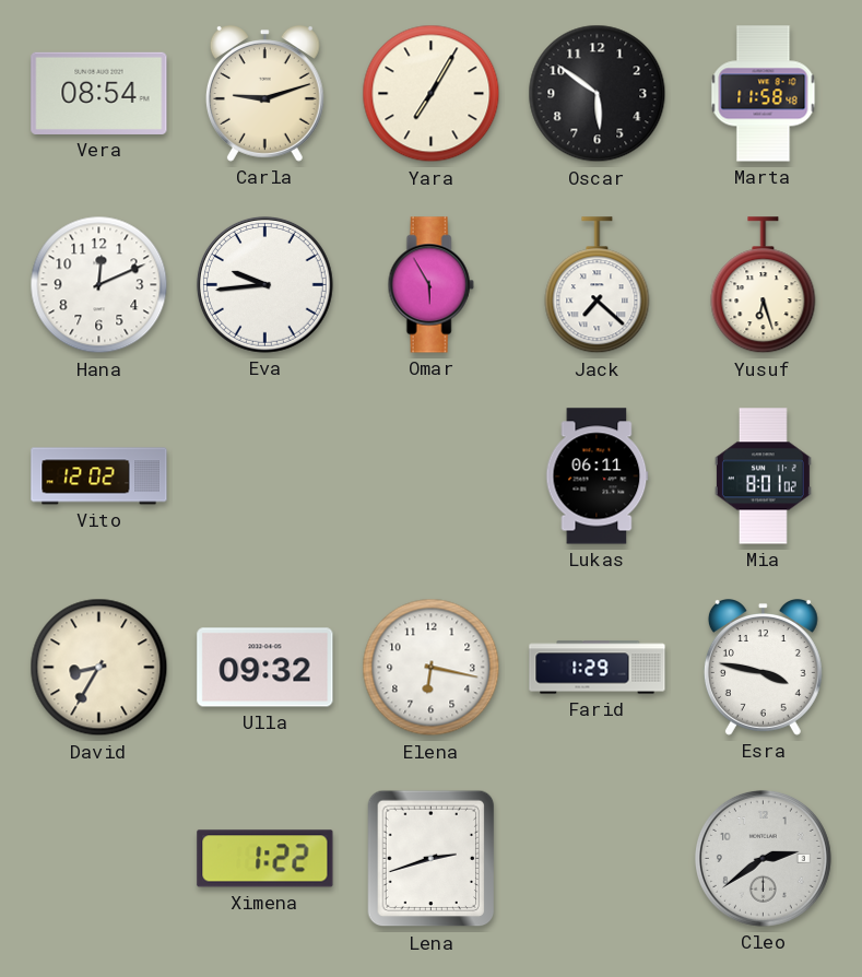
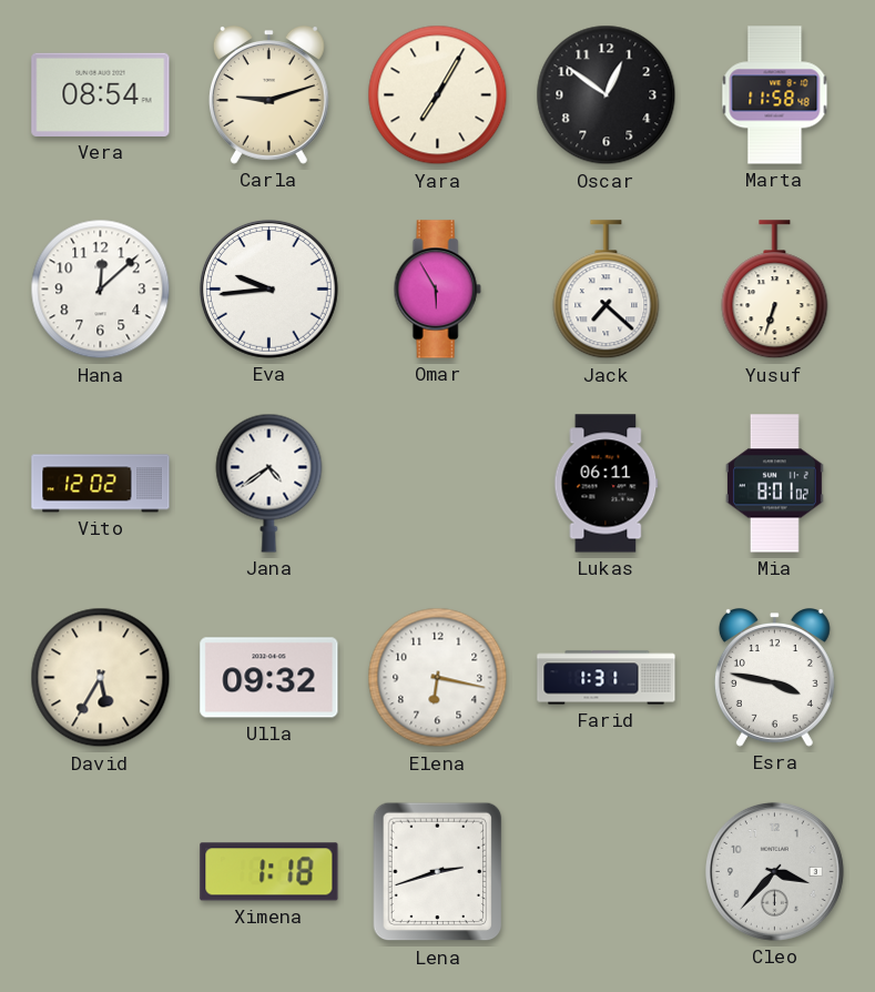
Oscar: 5:51 -> 12:51
Hana: 12:11 -> 12:08
Yusuf: 6:27 -> 6:33
Jana: none -> 4:39
David: 8:35 -> 5:35
Farid: 1:29 -> 1:31
Ximena: 1:22 -> 1:18
Cleo: 2:39 -> 3:37
